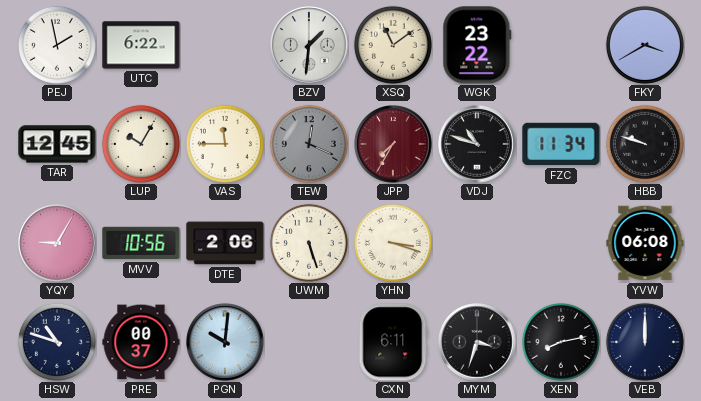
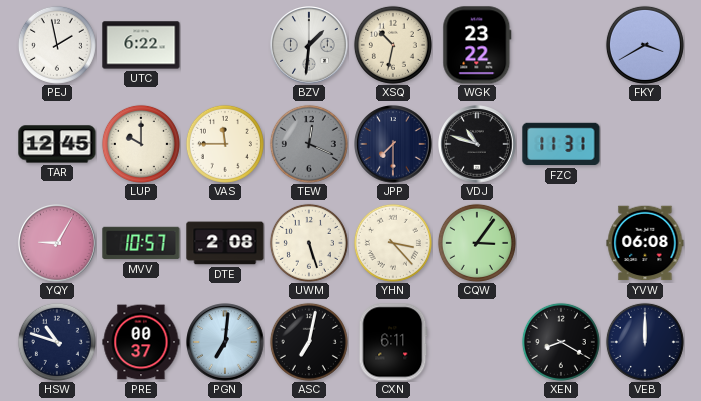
XSQ: 11:09 -> 10:32
LUP: 10:05 -> 10:00
JPP: 7:35 -> 7:30
JPP dial: burgundy -> navy
FZC: 11:34 -> 11:31
HBB: 9:48 -> none
MVV: 10:56 -> 10:57
DTE: 2:06 -> 2:08
YHN: 3:18 -> 3:23
CQW: none -> 3:06
PGN: 10:01 -> 7:01
ASC: none -> 7:02
MYM: 3:33 -> none
XEN: 8:13 -> 8:20
